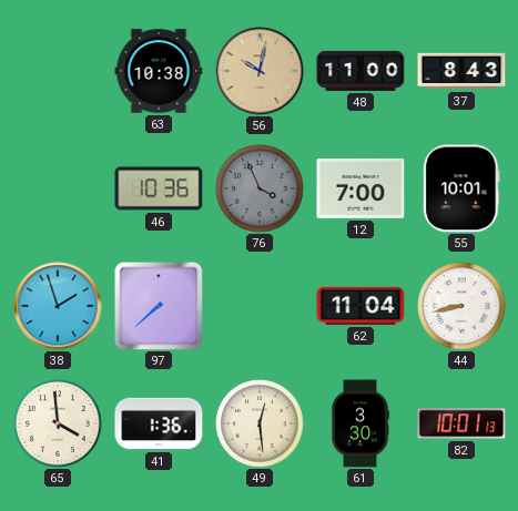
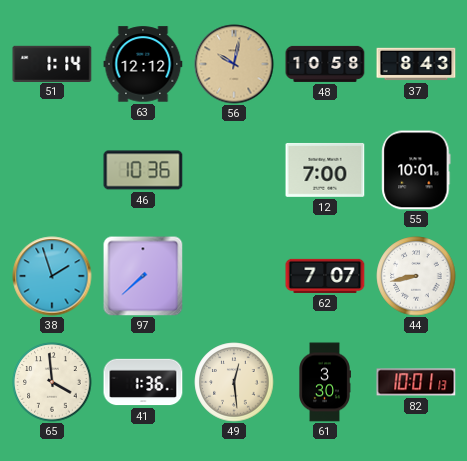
51: none -> 1:14
63: 10:38 -> 12:12
48: 11:00 -> 10:58
76: 3:56 -> none
62: 11:04 -> 7:07
